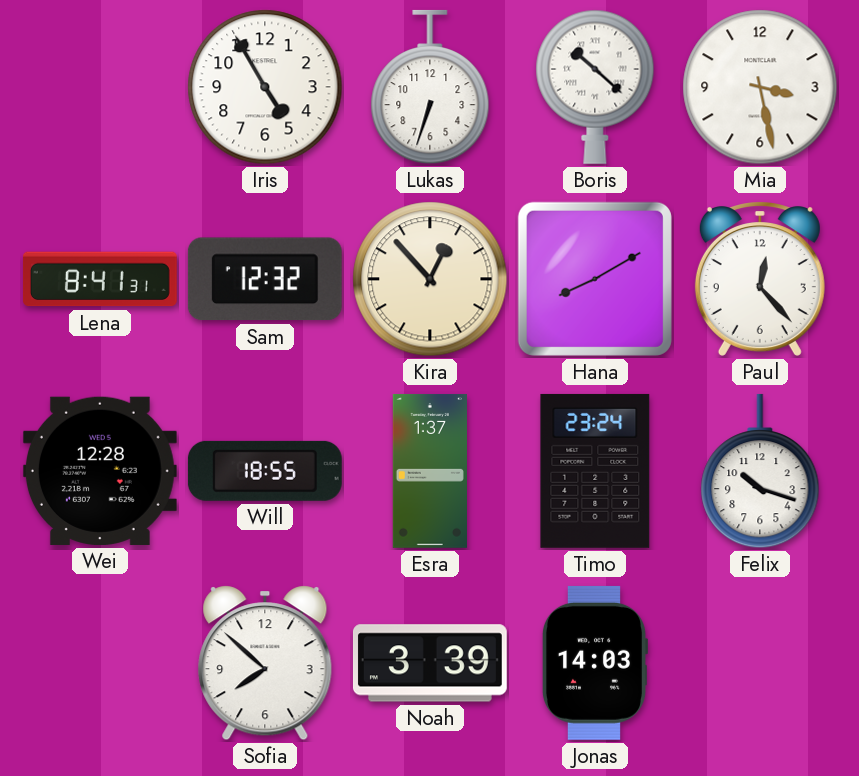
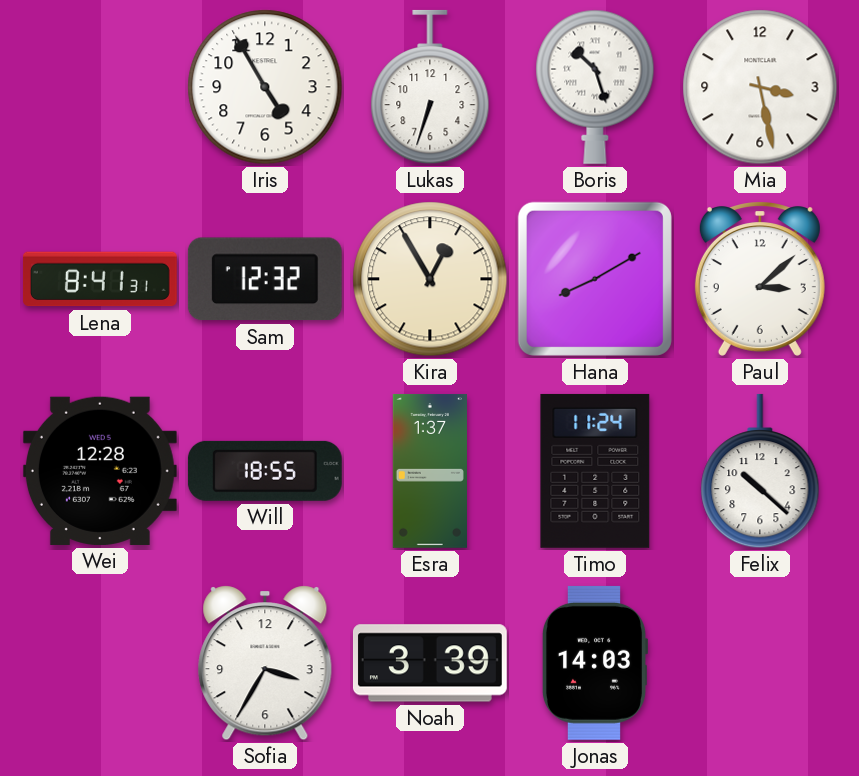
Boris: 10:22 -> 10:27
Kira: 12:53 -> 12:55
Paul: 12:23 -> 3:08
Timo: 23:24 -> 11:24
Felix: 10:18 -> 10:22
Sofia: 7:52 -> 3:35
